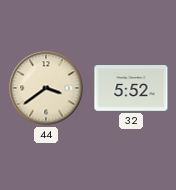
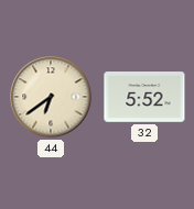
44: 3:39 -> 6:39
